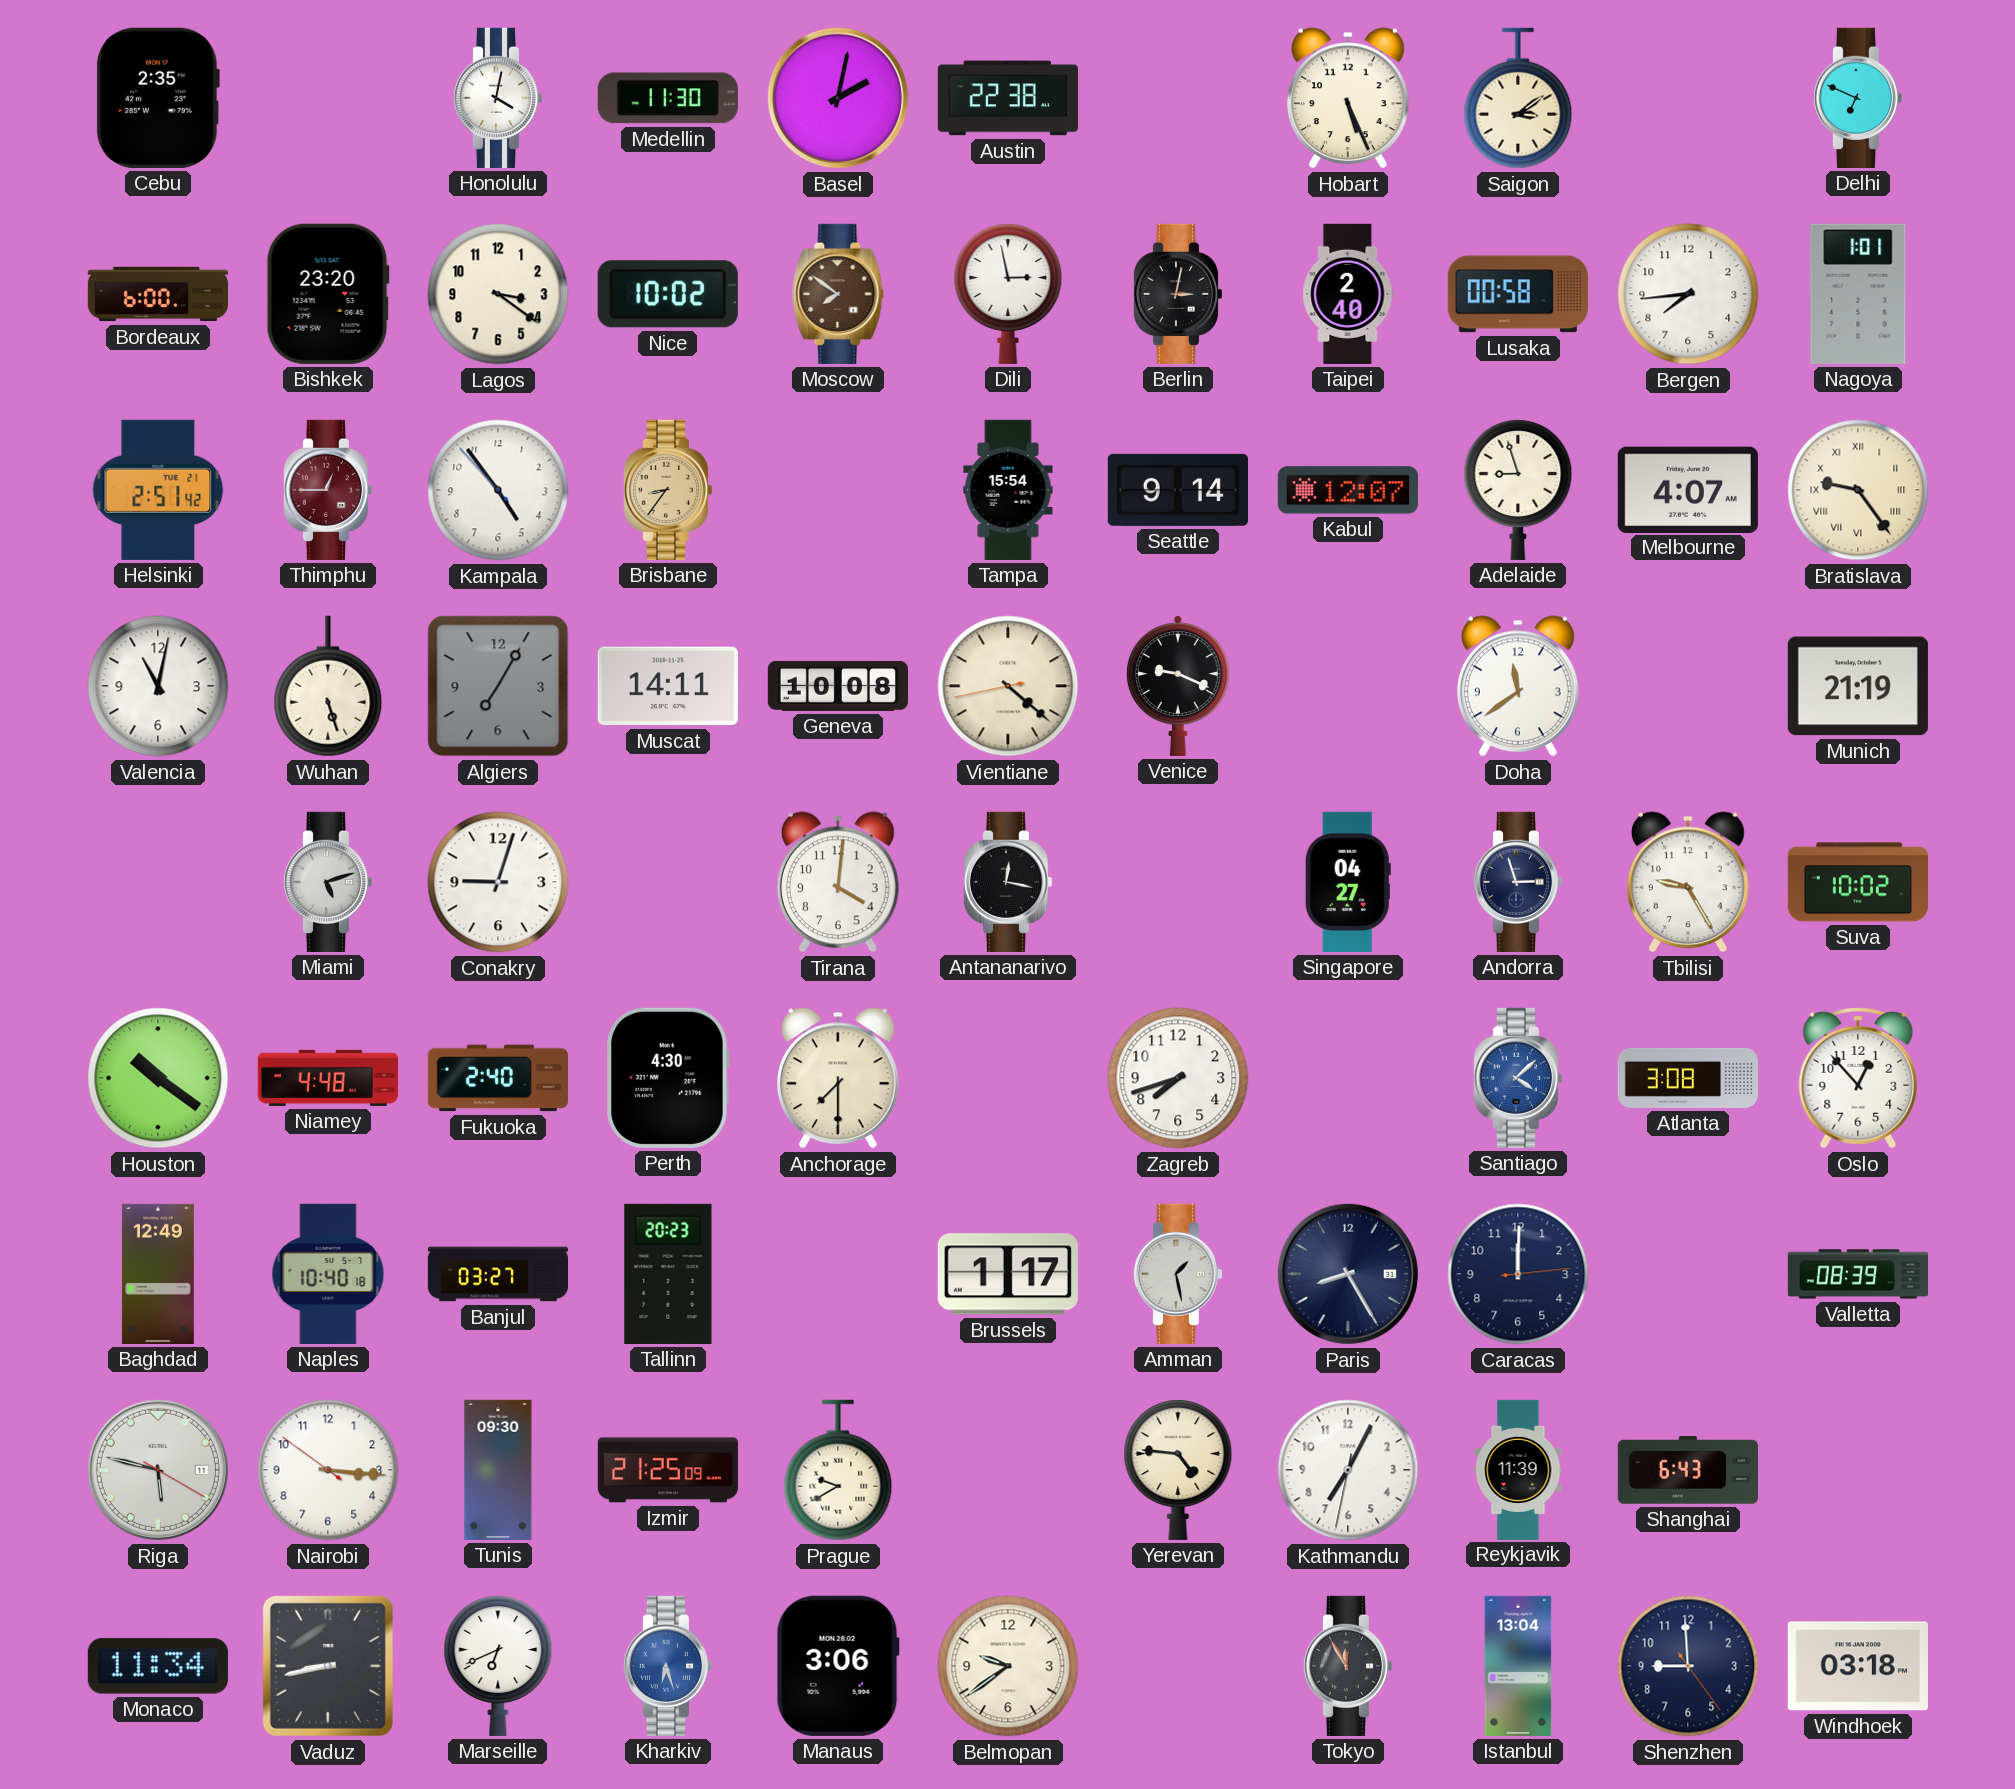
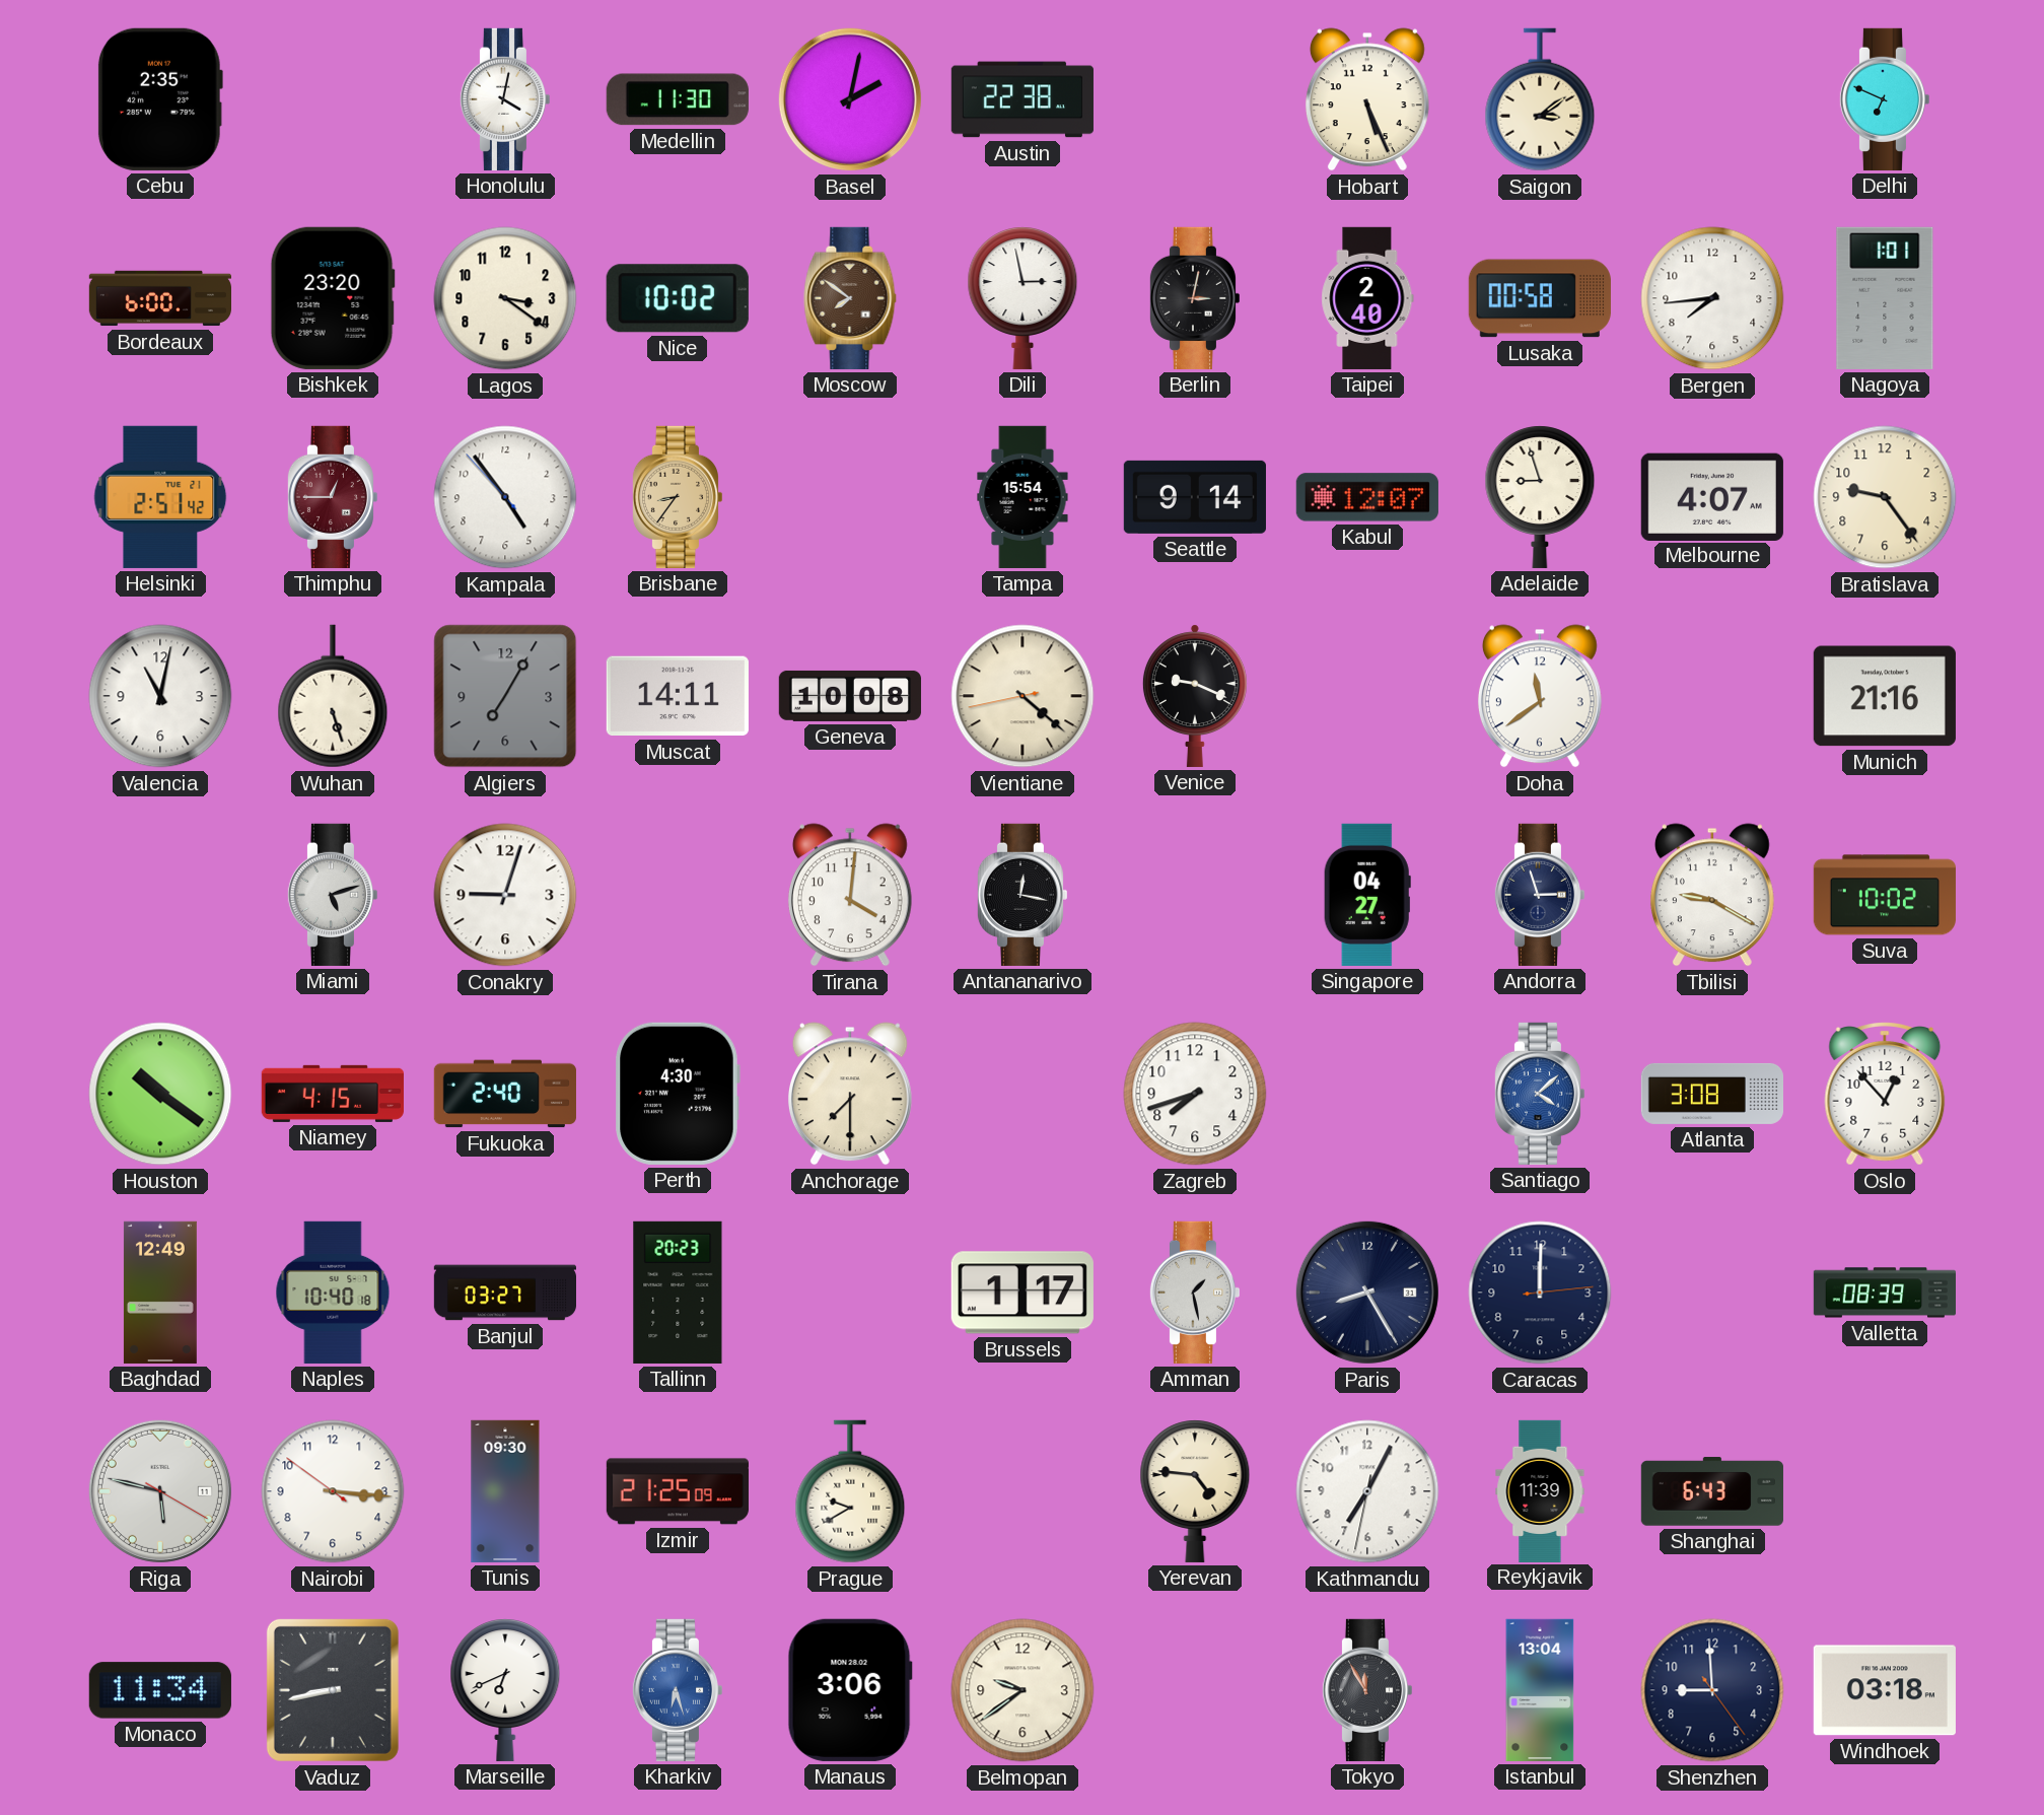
Bratislava numerals: Roman -> Arabic
Munich: 21:19 -> 21:16
Tbilisi: 9:25 -> 9:20
Niamey: 4:48 -> 4:15
